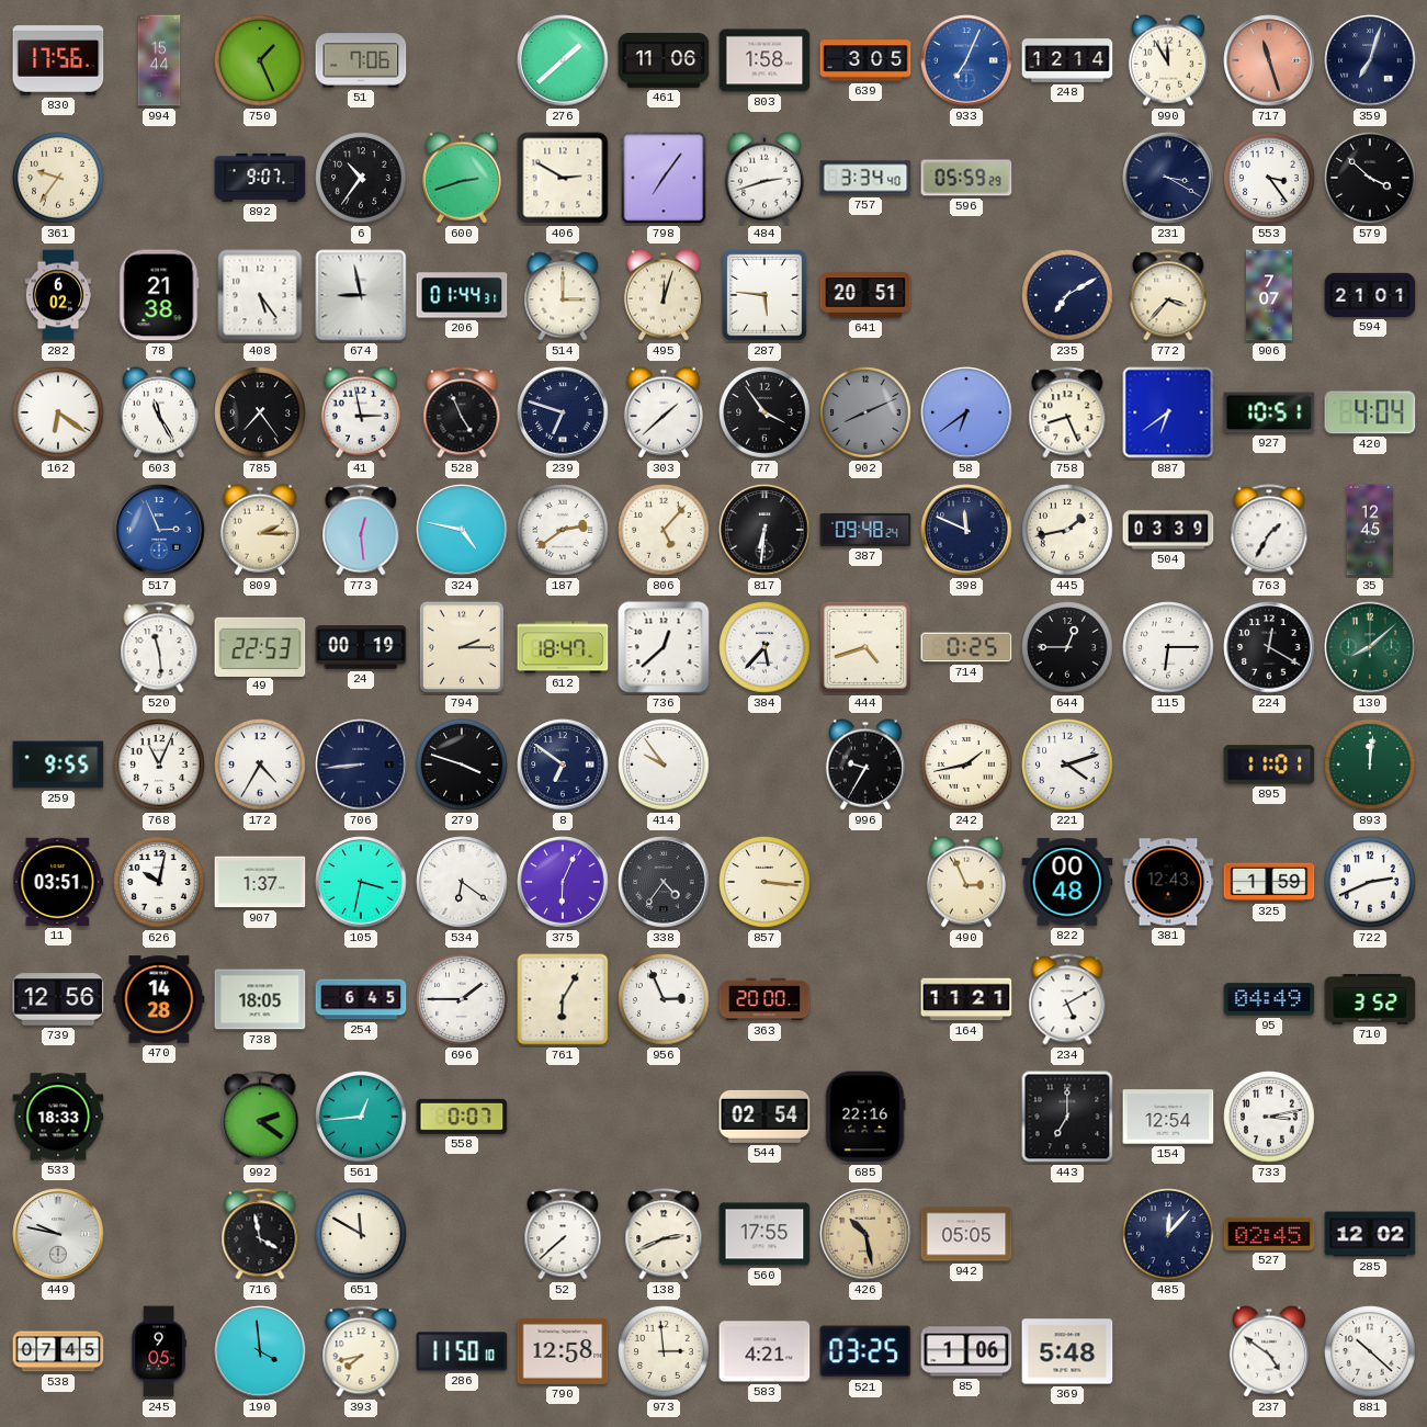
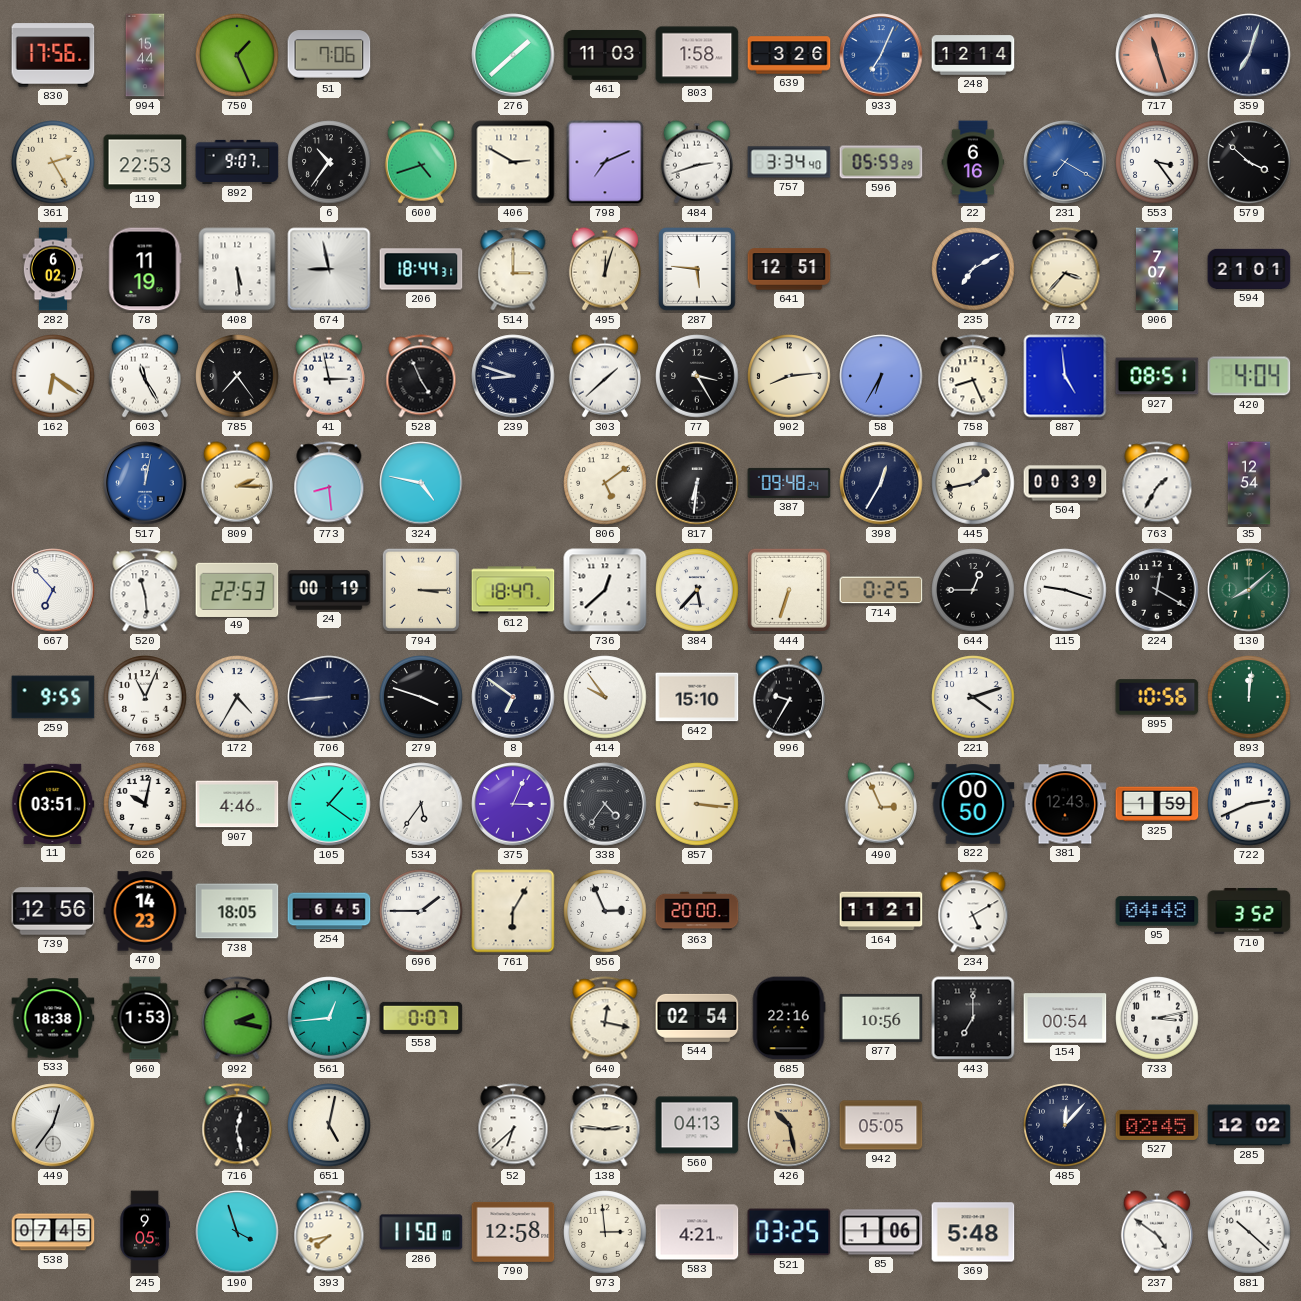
461: 11:06 -> 11:03
639: 3:05 -> 3:26
990: 11:55 -> none
361: 9:36 -> 2:25
119: none -> 22:53
600: 2:42 -> 4:42
798: 7:06 -> 7:11
22: none -> 6:16
231: 3:20 -> 7:20
231 dial: navy -> blue
78: 21:38 -> 11:19
408: 5:24 -> 5:29
206: 01:44 -> 18:44
641: 20:51 -> 12:51
239: 6:48 -> 8:48
77: 3:54 -> 3:25
902: 8:11 -> 8:14
902 dial: grey -> cream
58: 6:39 -> 6:35
887: 6:39 -> 4:59
927: 10:51 -> 08:51
517: 2:56 -> 12:02
773: 12:29 -> 8:29
187: 2:39 -> none
806: 5:07 -> 5:09
398: 11:49 -> 12:35
504: 03:39 -> 00:39
35: 12:45 -> 12:54
667: none -> 6:53
794: 2:15 -> 3:15
444: 4:42 -> 6:33
115: 6:15 -> 9:18
642: none -> 15:10
242: 1:43 -> none
895: 11:01 -> 10:56
907: 1:37 -> 4:46
105: 3:32 -> 1:21
534: 6:21 -> 5:36
375: 6:04 -> 3:04
822: 00:48 -> 00:50
470: 14:28 -> 14:23
95: 04:49 -> 04:48
533: 18:33 -> 18:38
960: none -> 1:53
992: 2:21 -> 2:17
640: none -> 12:17
877: none -> 10:56
154: 12:54 -> 00:54
449: 9:47 -> 12:36
716: 3:58 -> 12:28
651: 11:50 -> 5:02
52: 7:38 -> 6:38
138: 2:41 -> 2:46
560: 17:55 -> 04:13
190: 3:59 -> 3:57
